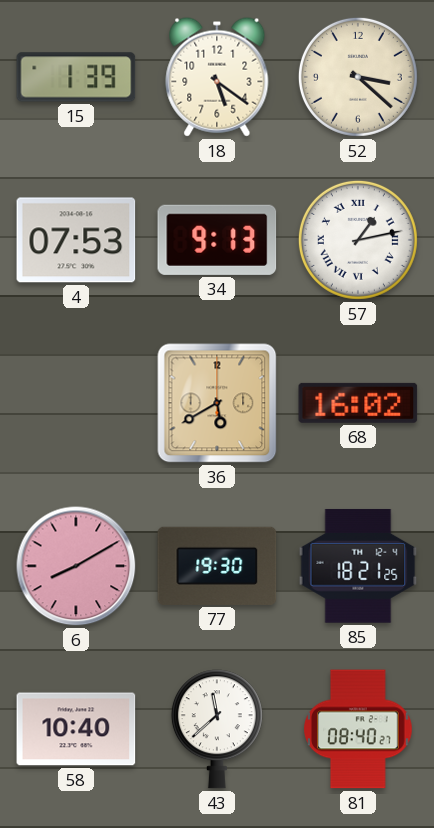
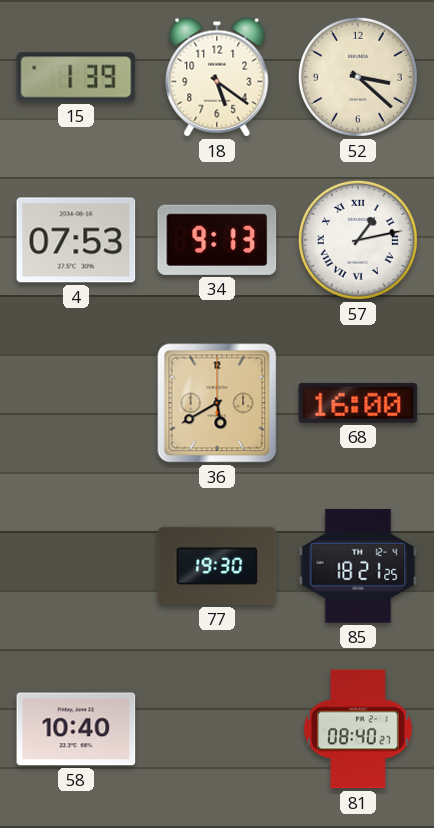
68: 16:02 -> 16:00
6: 8:10 -> none
43: 11:38 -> none
